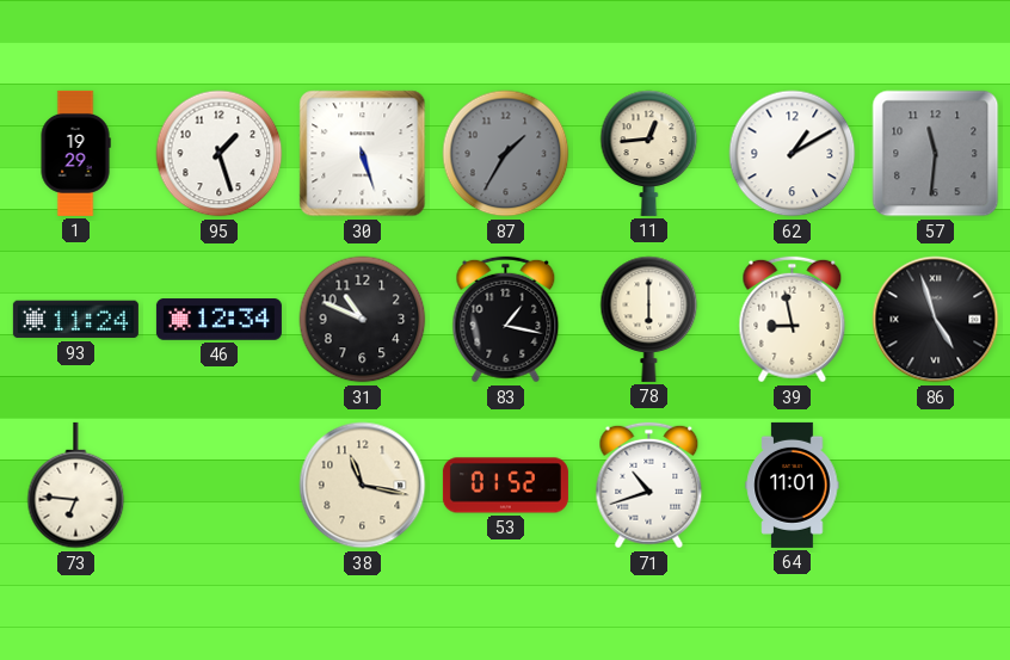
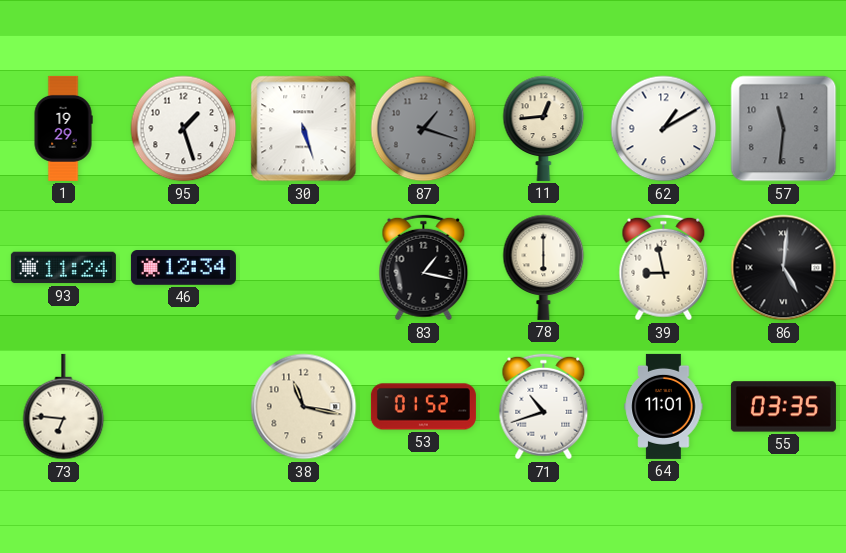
87: 1:35 -> 1:18
31: 10:49 -> none
86: 4:57 -> 5:01
55: none -> 03:35
